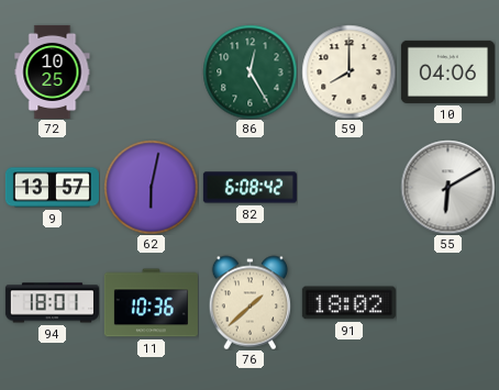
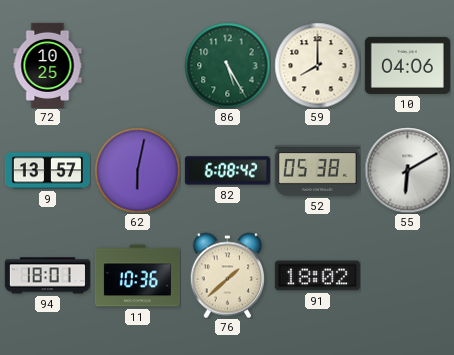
86: 12:25 -> 5:25
52: none -> 05:38
